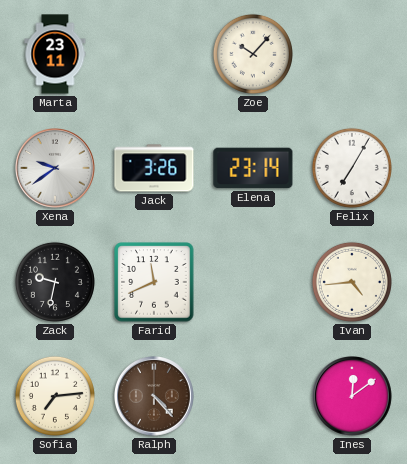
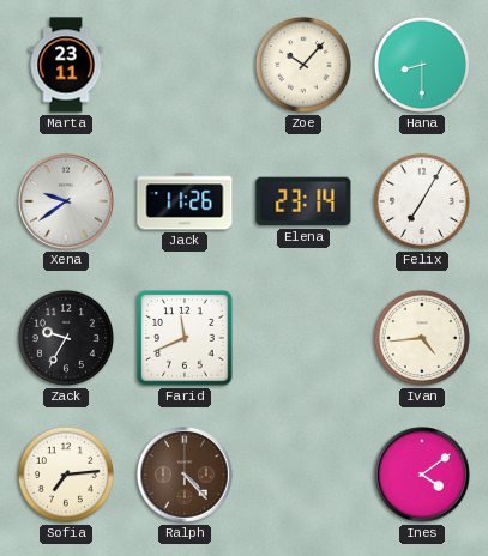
Hana: none -> 8:30
Jack: 3:26 -> 11:26
Zack: 9:32 -> 9:35
Ines: 12:09 -> 4:09
